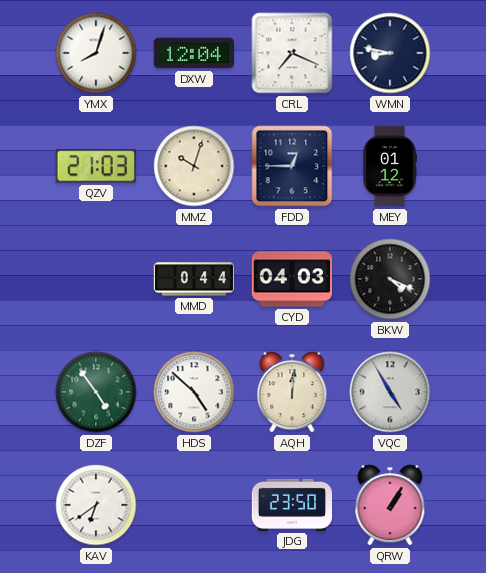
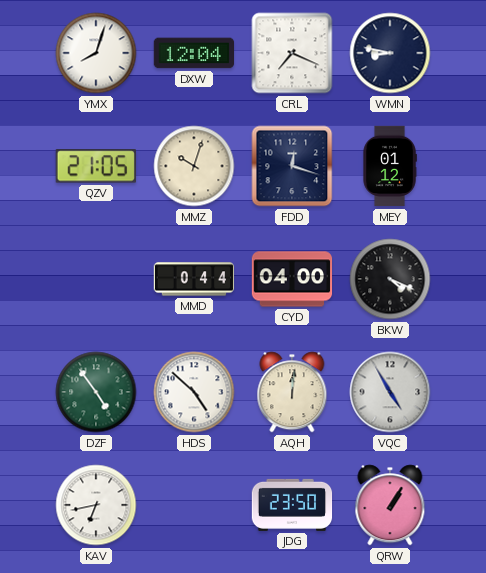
QZV: 21:03 -> 21:05
FDD: 12:45 -> 12:18
CYD: 04:03 -> 04:00
KAV: 6:39 -> 6:43
